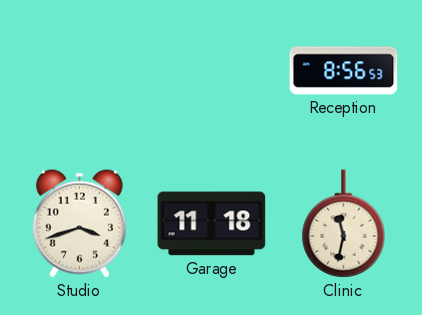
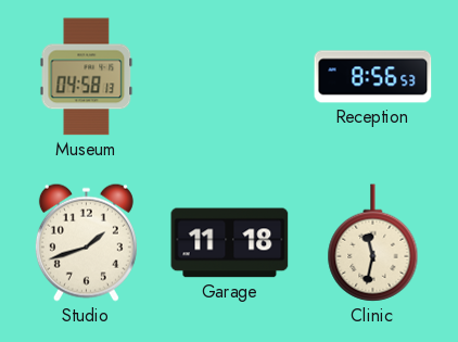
Museum: none -> 04:58
Studio: 3:42 -> 1:42
